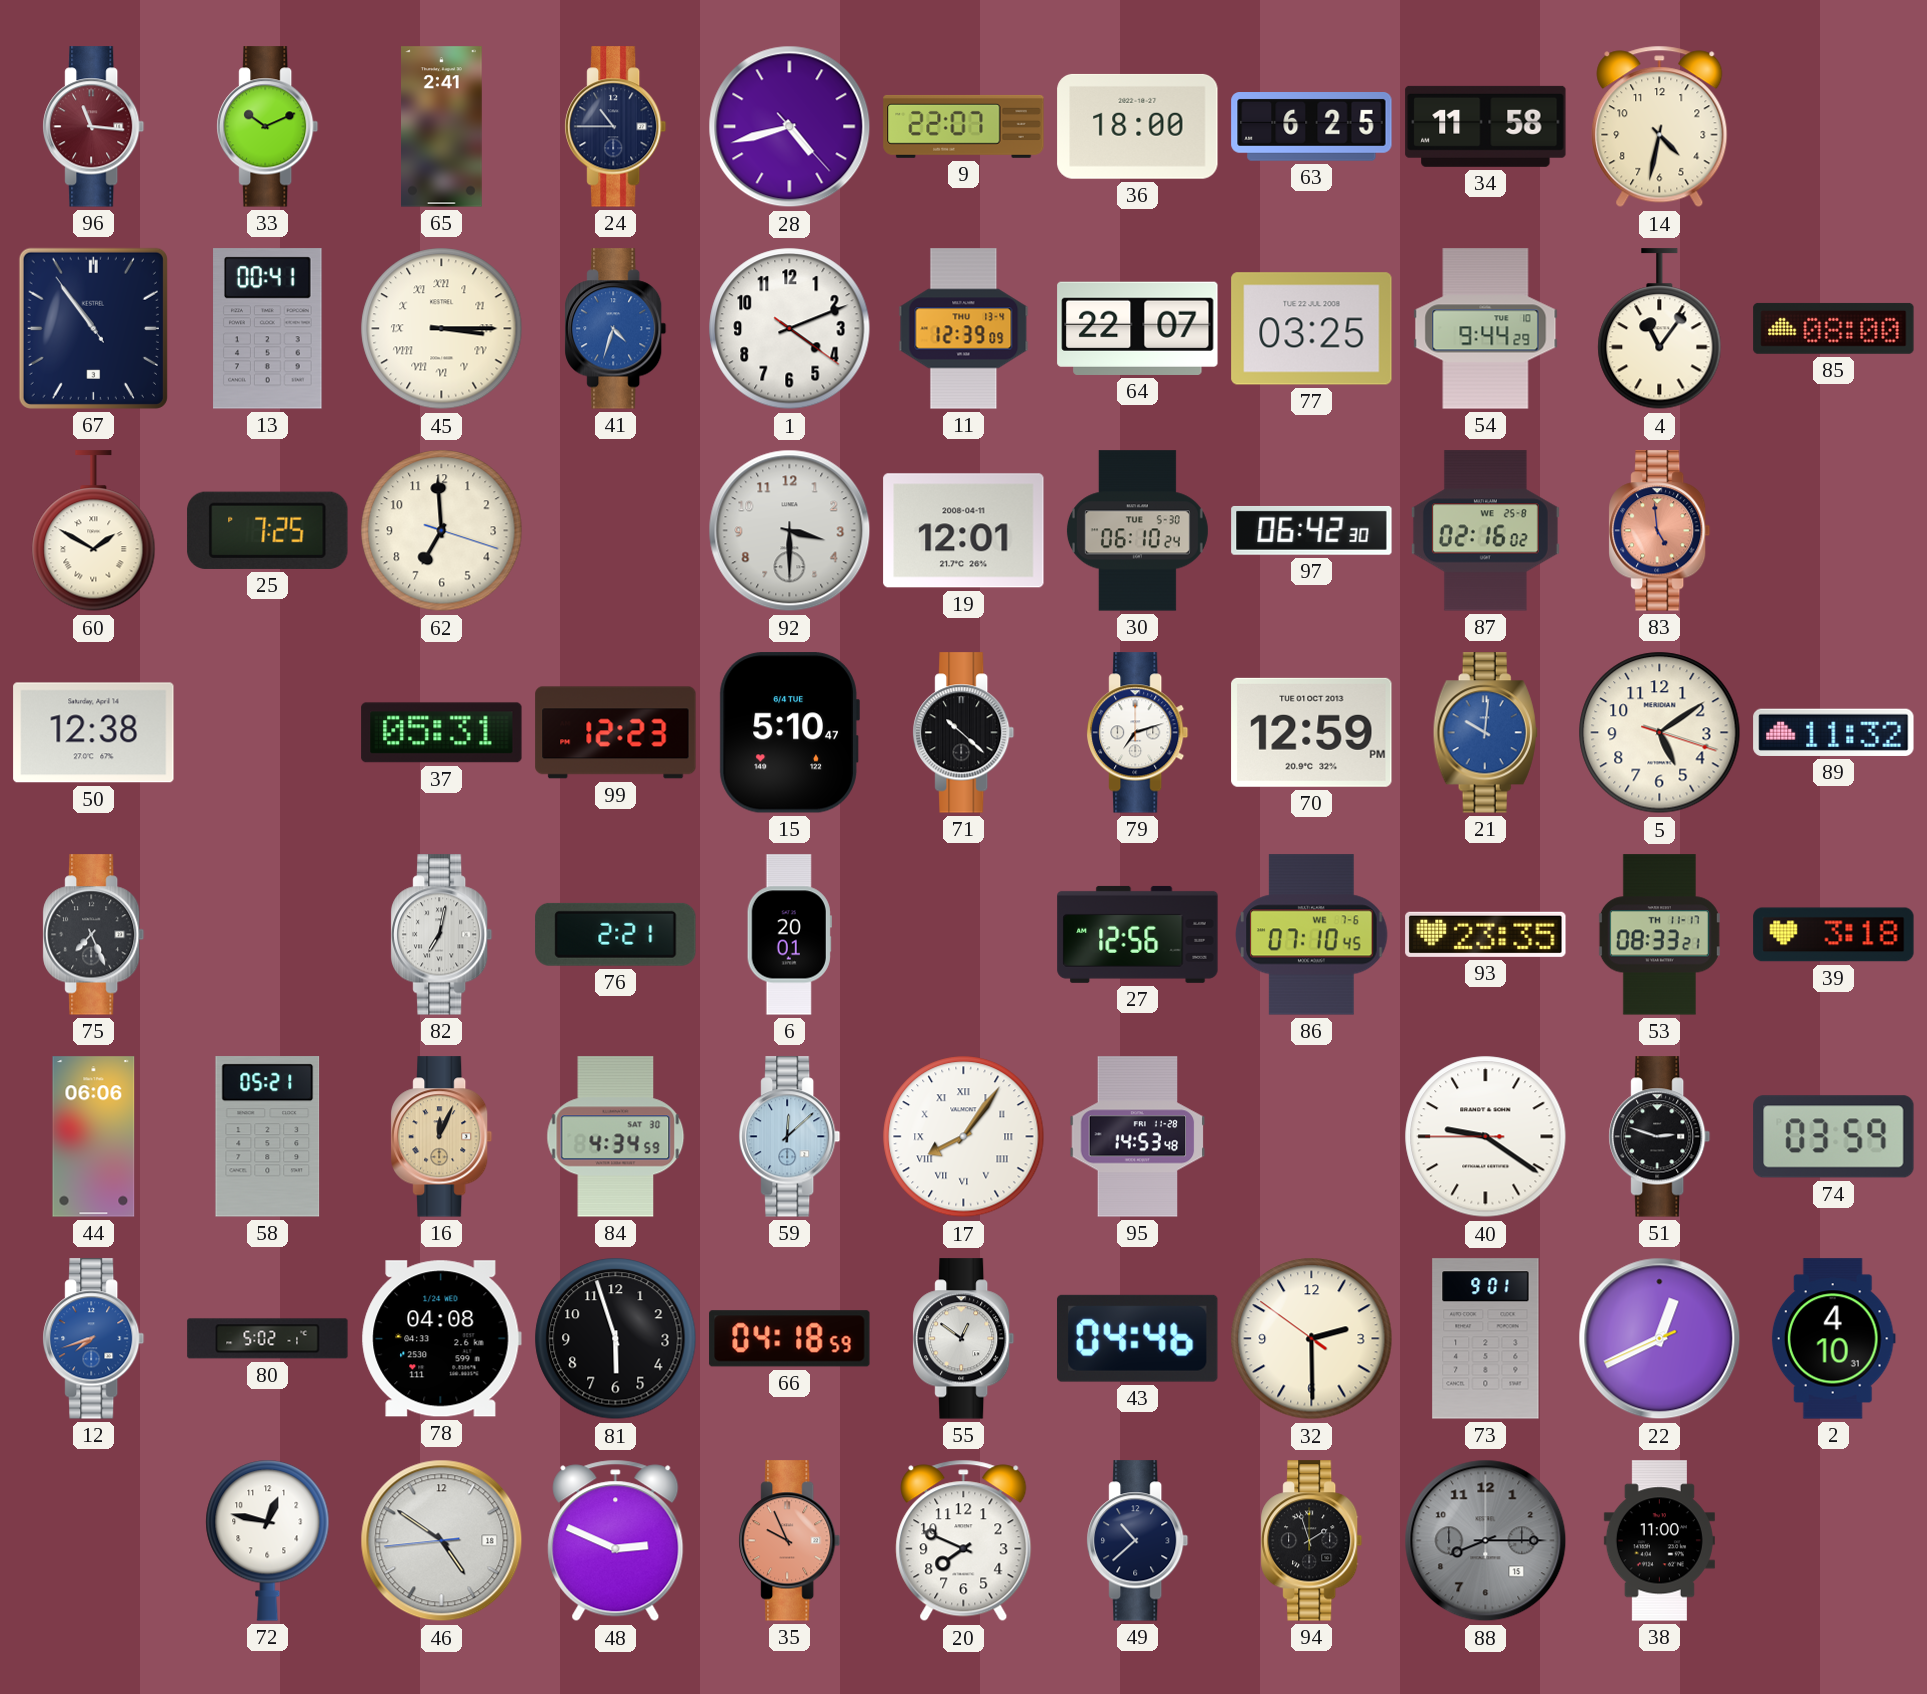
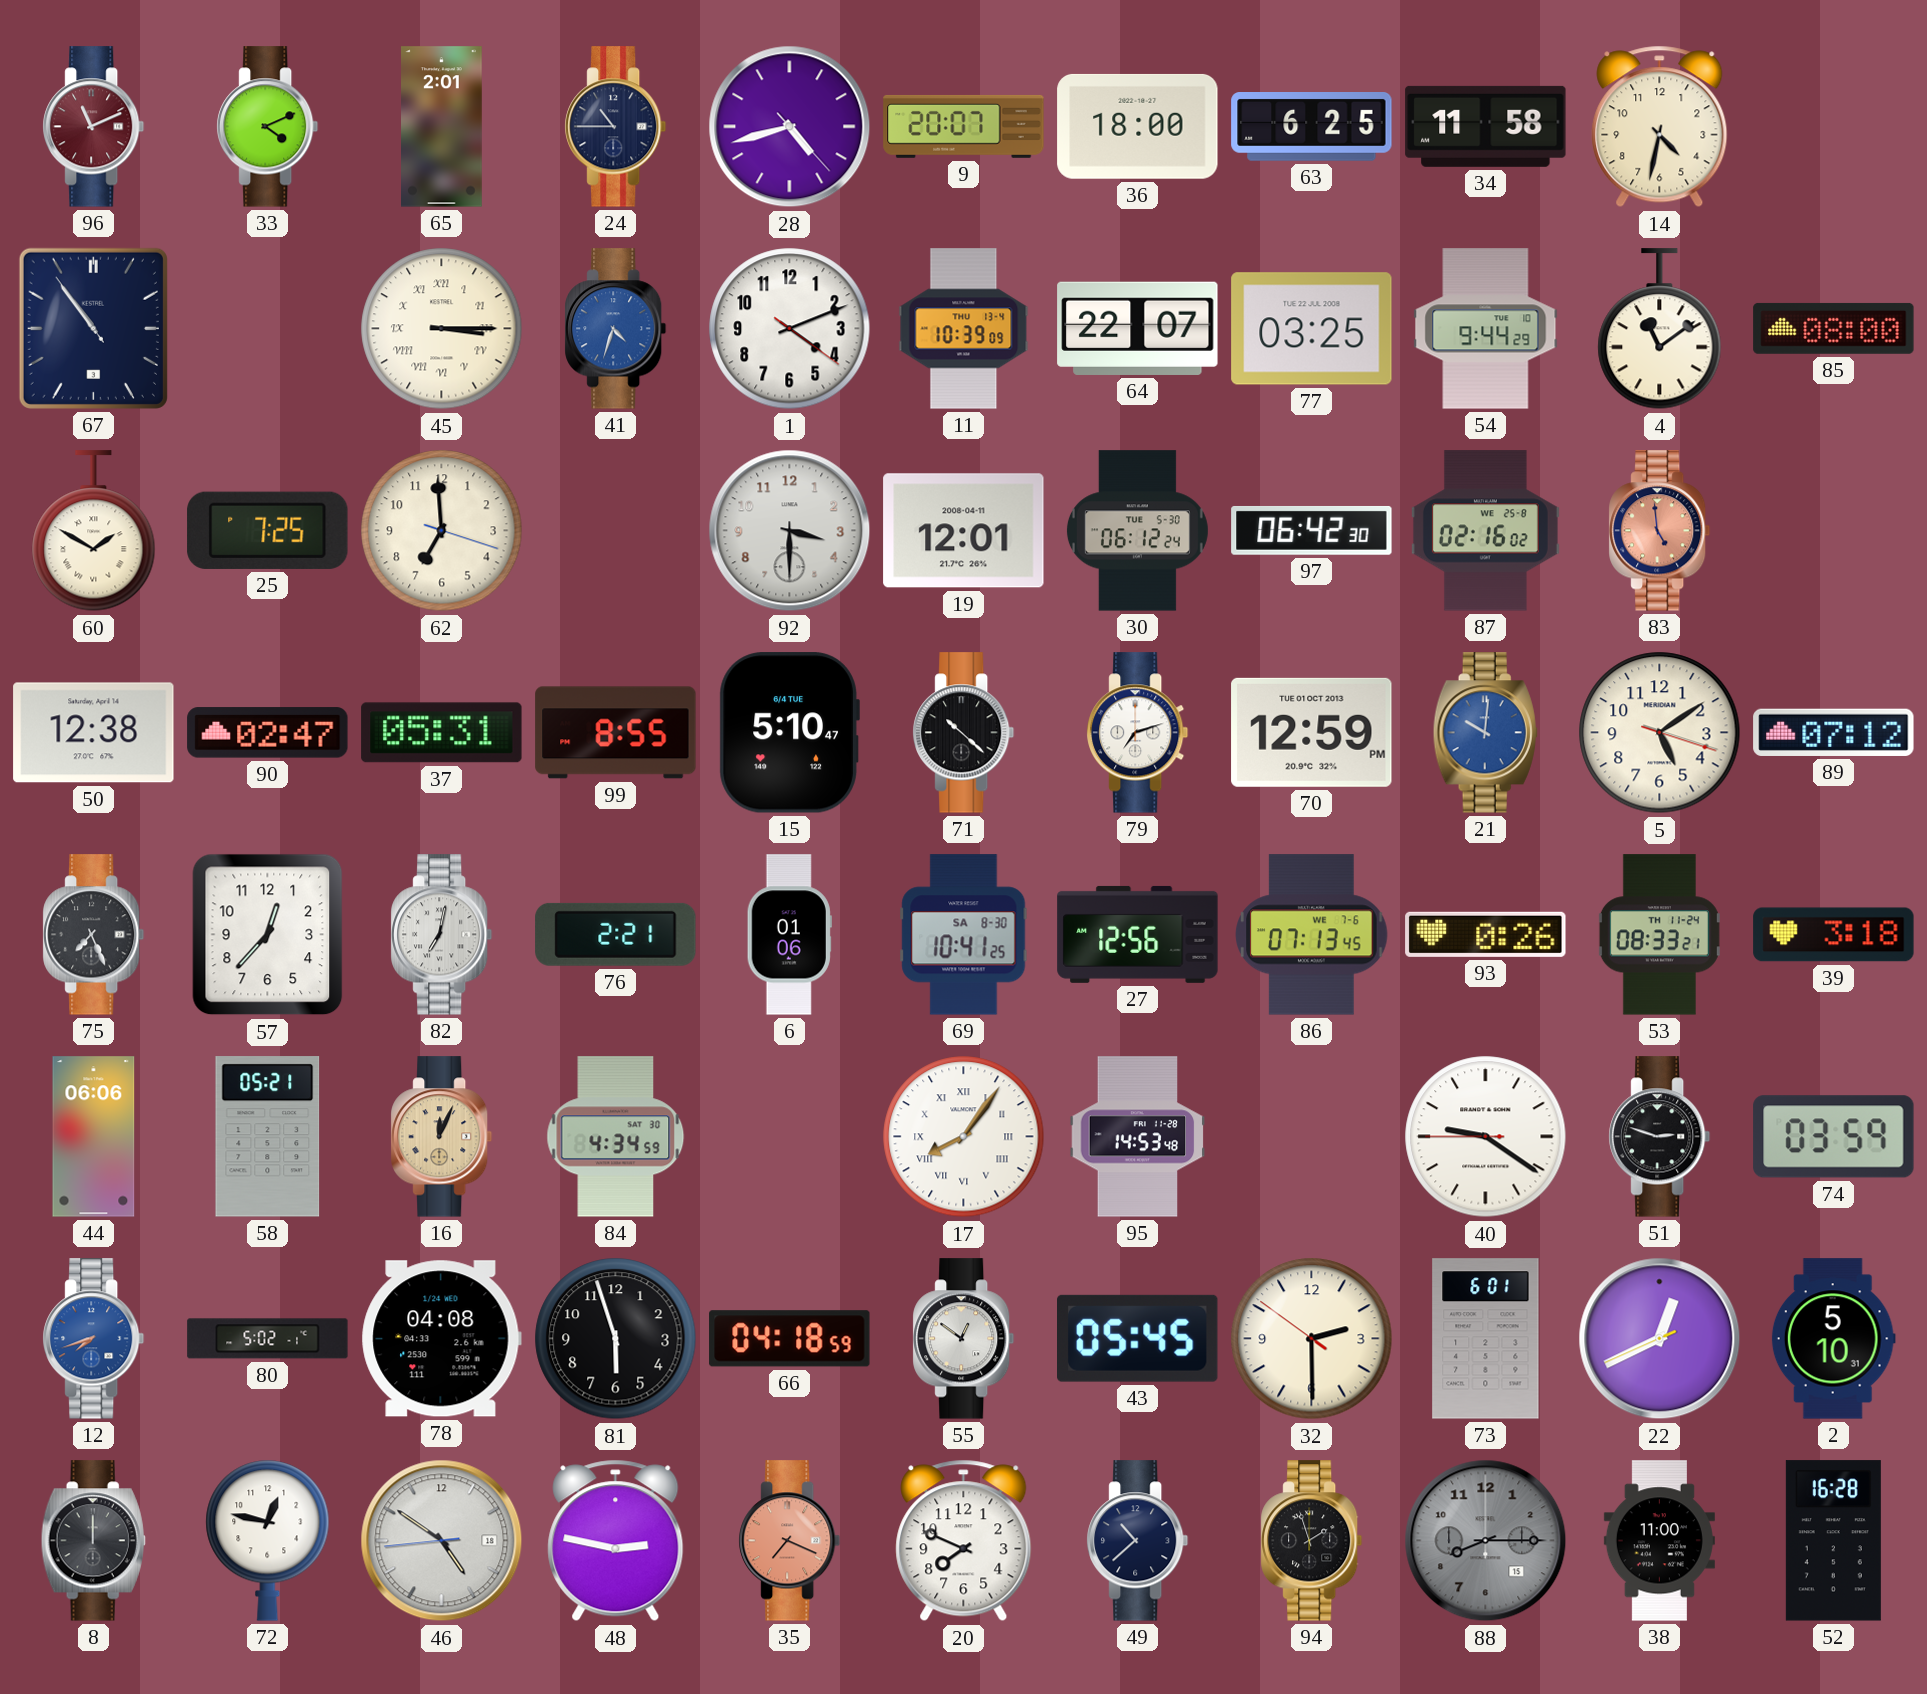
96: 11:16 -> 11:11
33: 10:11 -> 4:11
65: 2:41 -> 2:01
9: 22:07 -> 20:07
13: 00:41 -> none
11: 12:39 -> 10:39
4: 11:06 -> 11:09
30: 06:10 -> 06:12
90: none -> 02:47
99: 12:23 -> 8:55
89: 11:32 -> 07:12
57: none -> 12:37
6: 20:01 -> 01:06
69: none -> 10:41
86: 07:10 -> 07:13
93: 23:35 -> 0:26
53 date: TH 11-17 -> TH 11-24
59: 12:08 -> none
43: 04:46 -> 05:45
73: 9:01 -> 6:01
2: 4:10 -> 5:10
8: none -> 12:00
48: 2:49 -> 2:47
35: 9:56 -> 7:19
52: none -> 16:28
